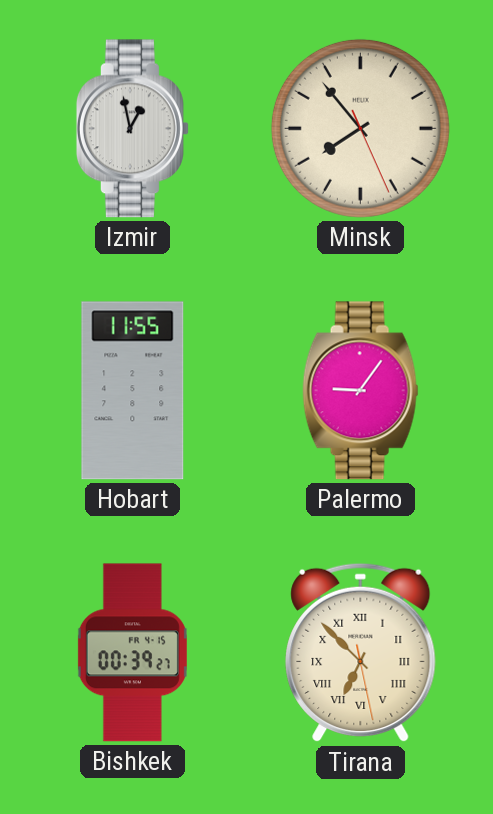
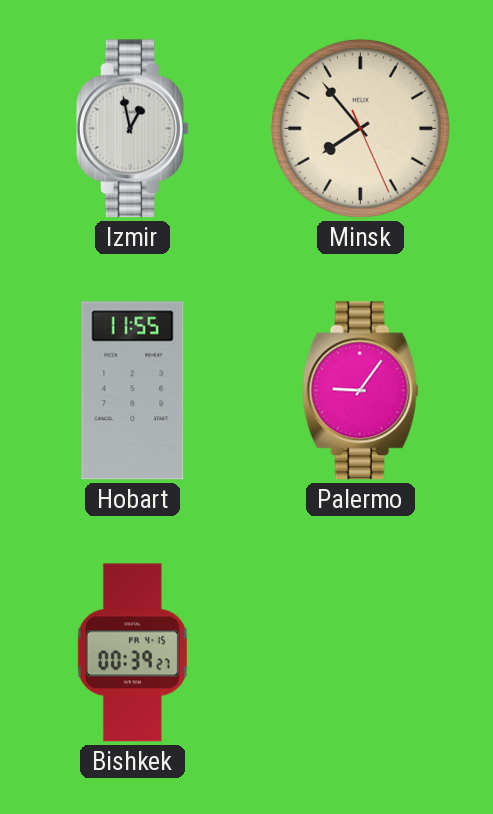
Tirana: 6:52 -> none
